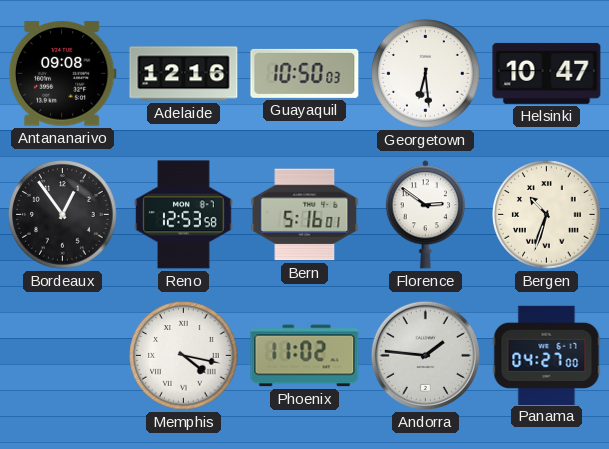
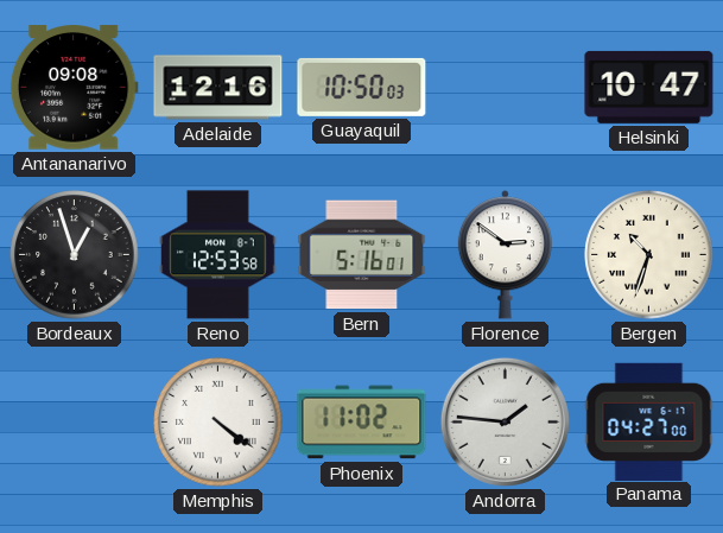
Georgetown: 6:29 -> none
Bordeaux: 12:54 -> 12:57
Memphis: 4:17 -> 4:21
